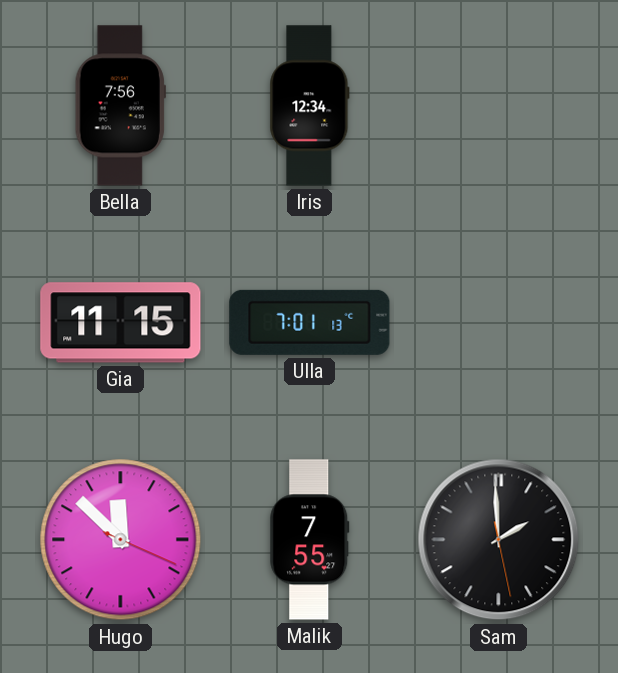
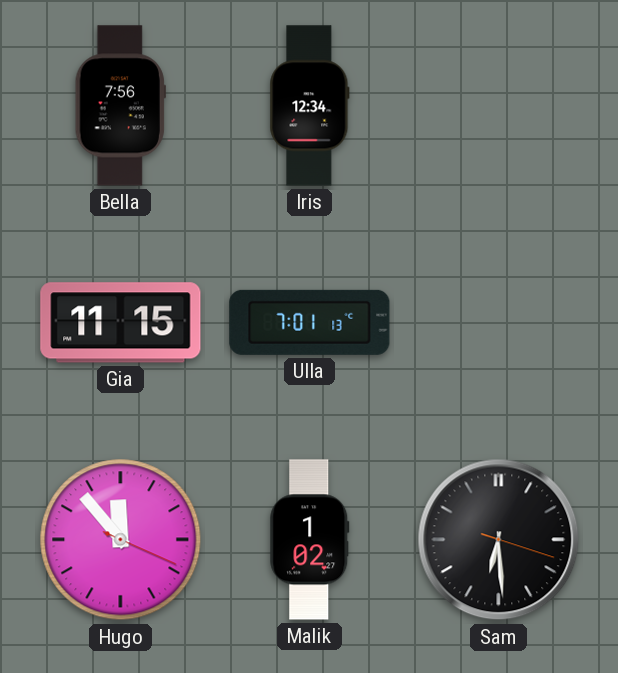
Hugo: 11:52 -> 11:53
Malik: 7:55 -> 1:02
Sam: 1:59 -> 6:29
